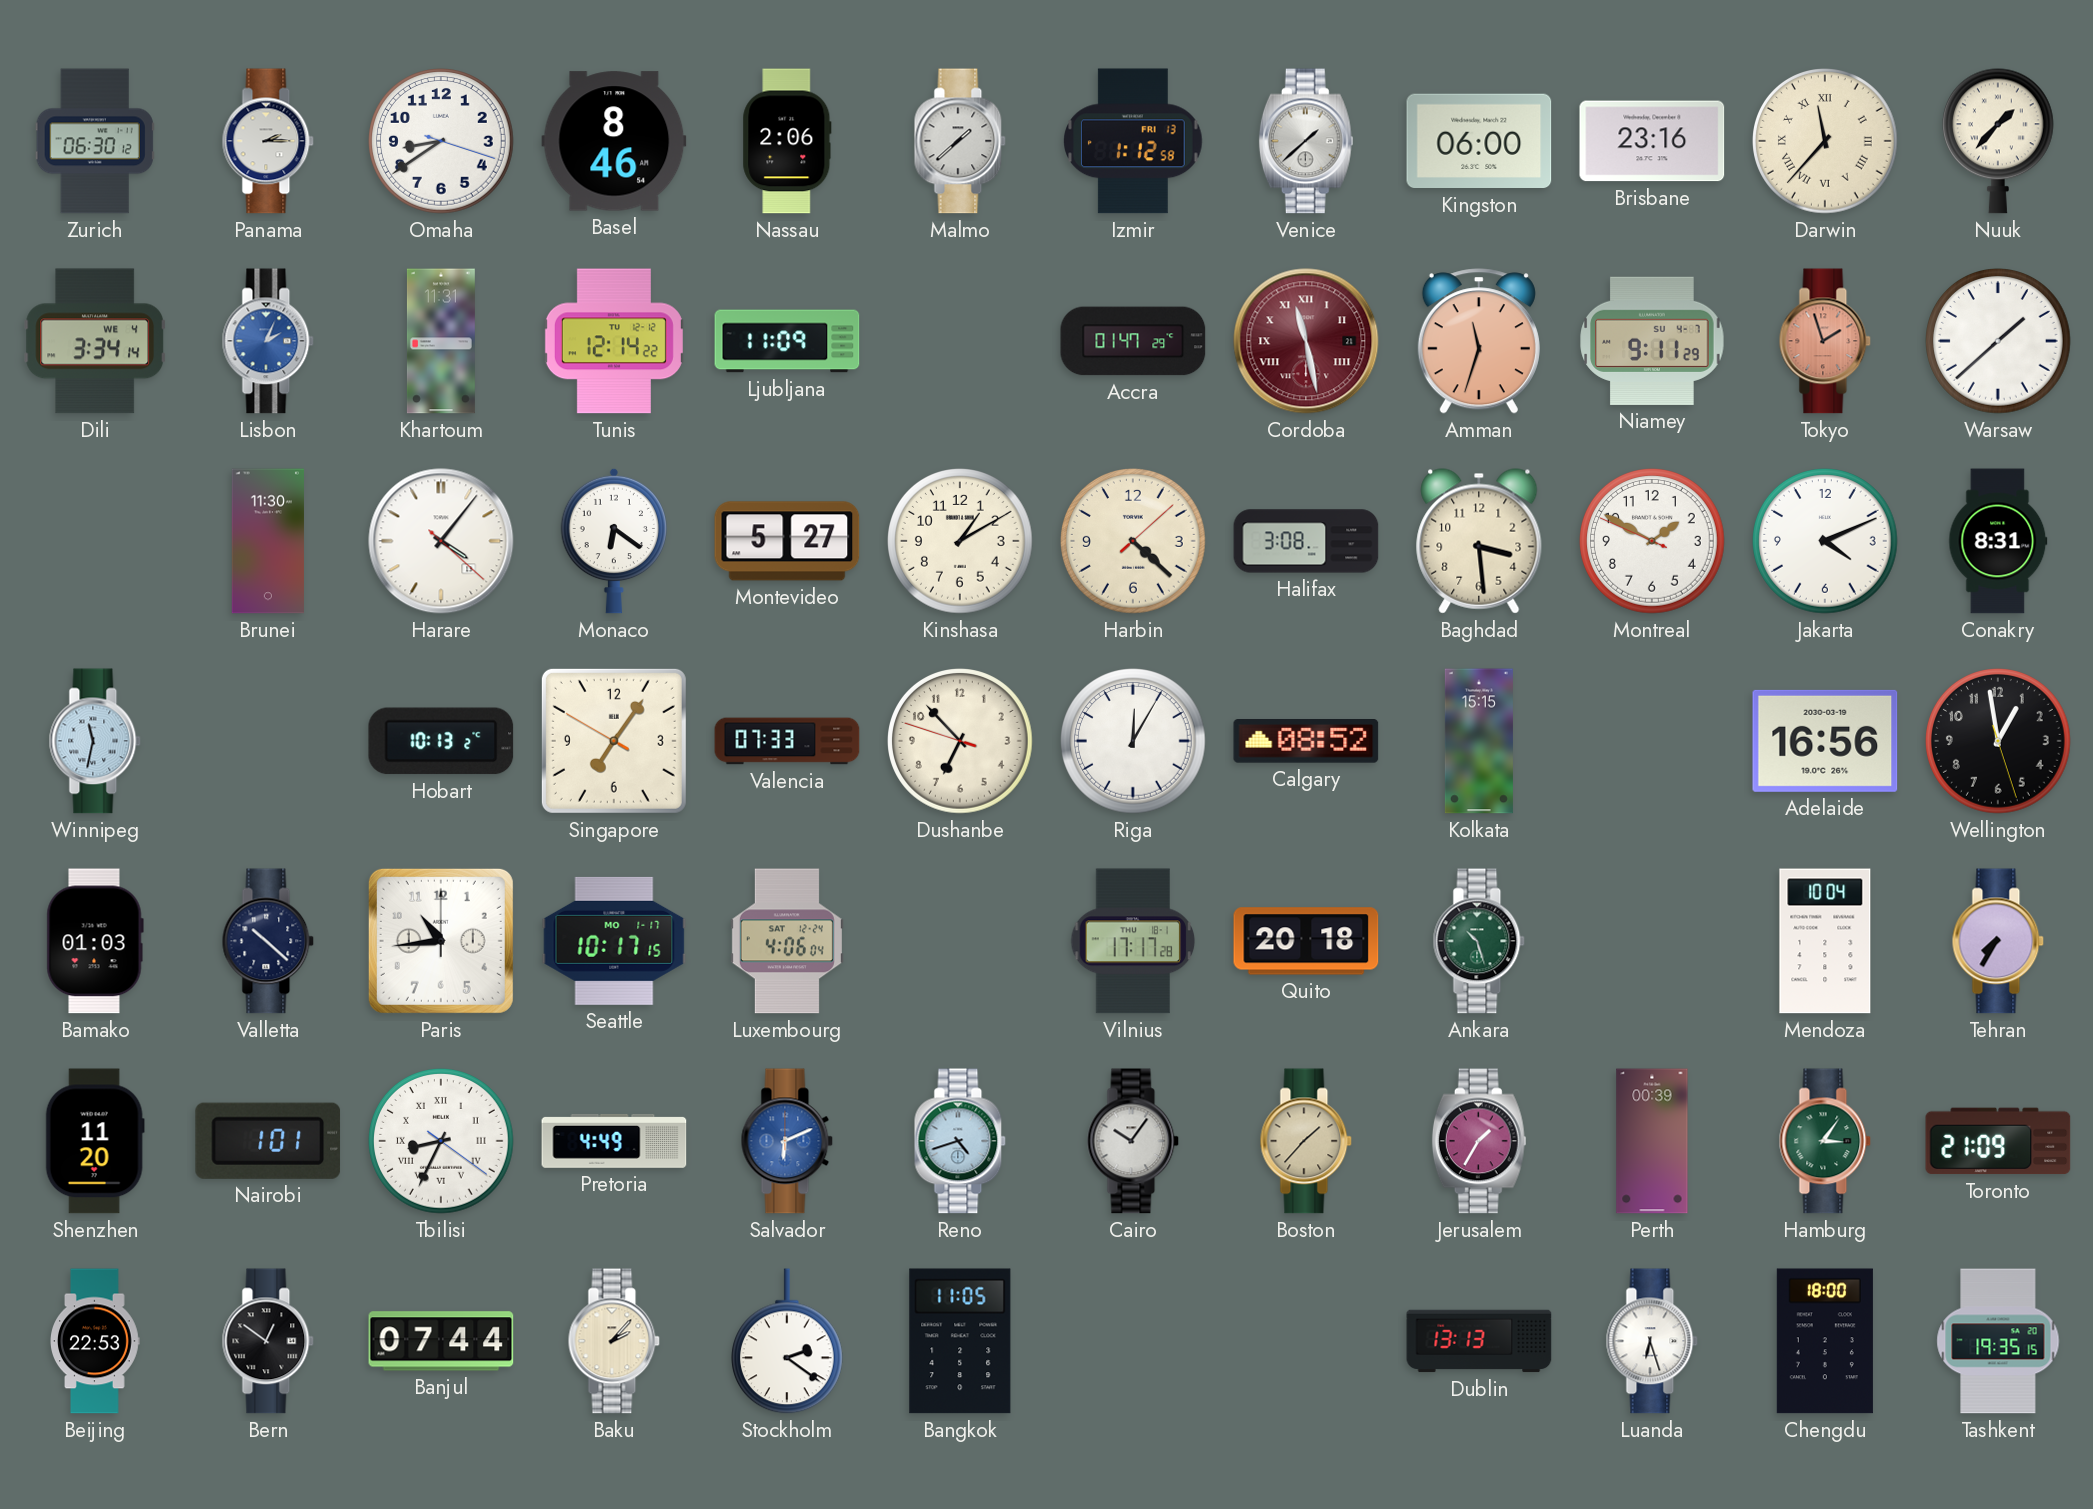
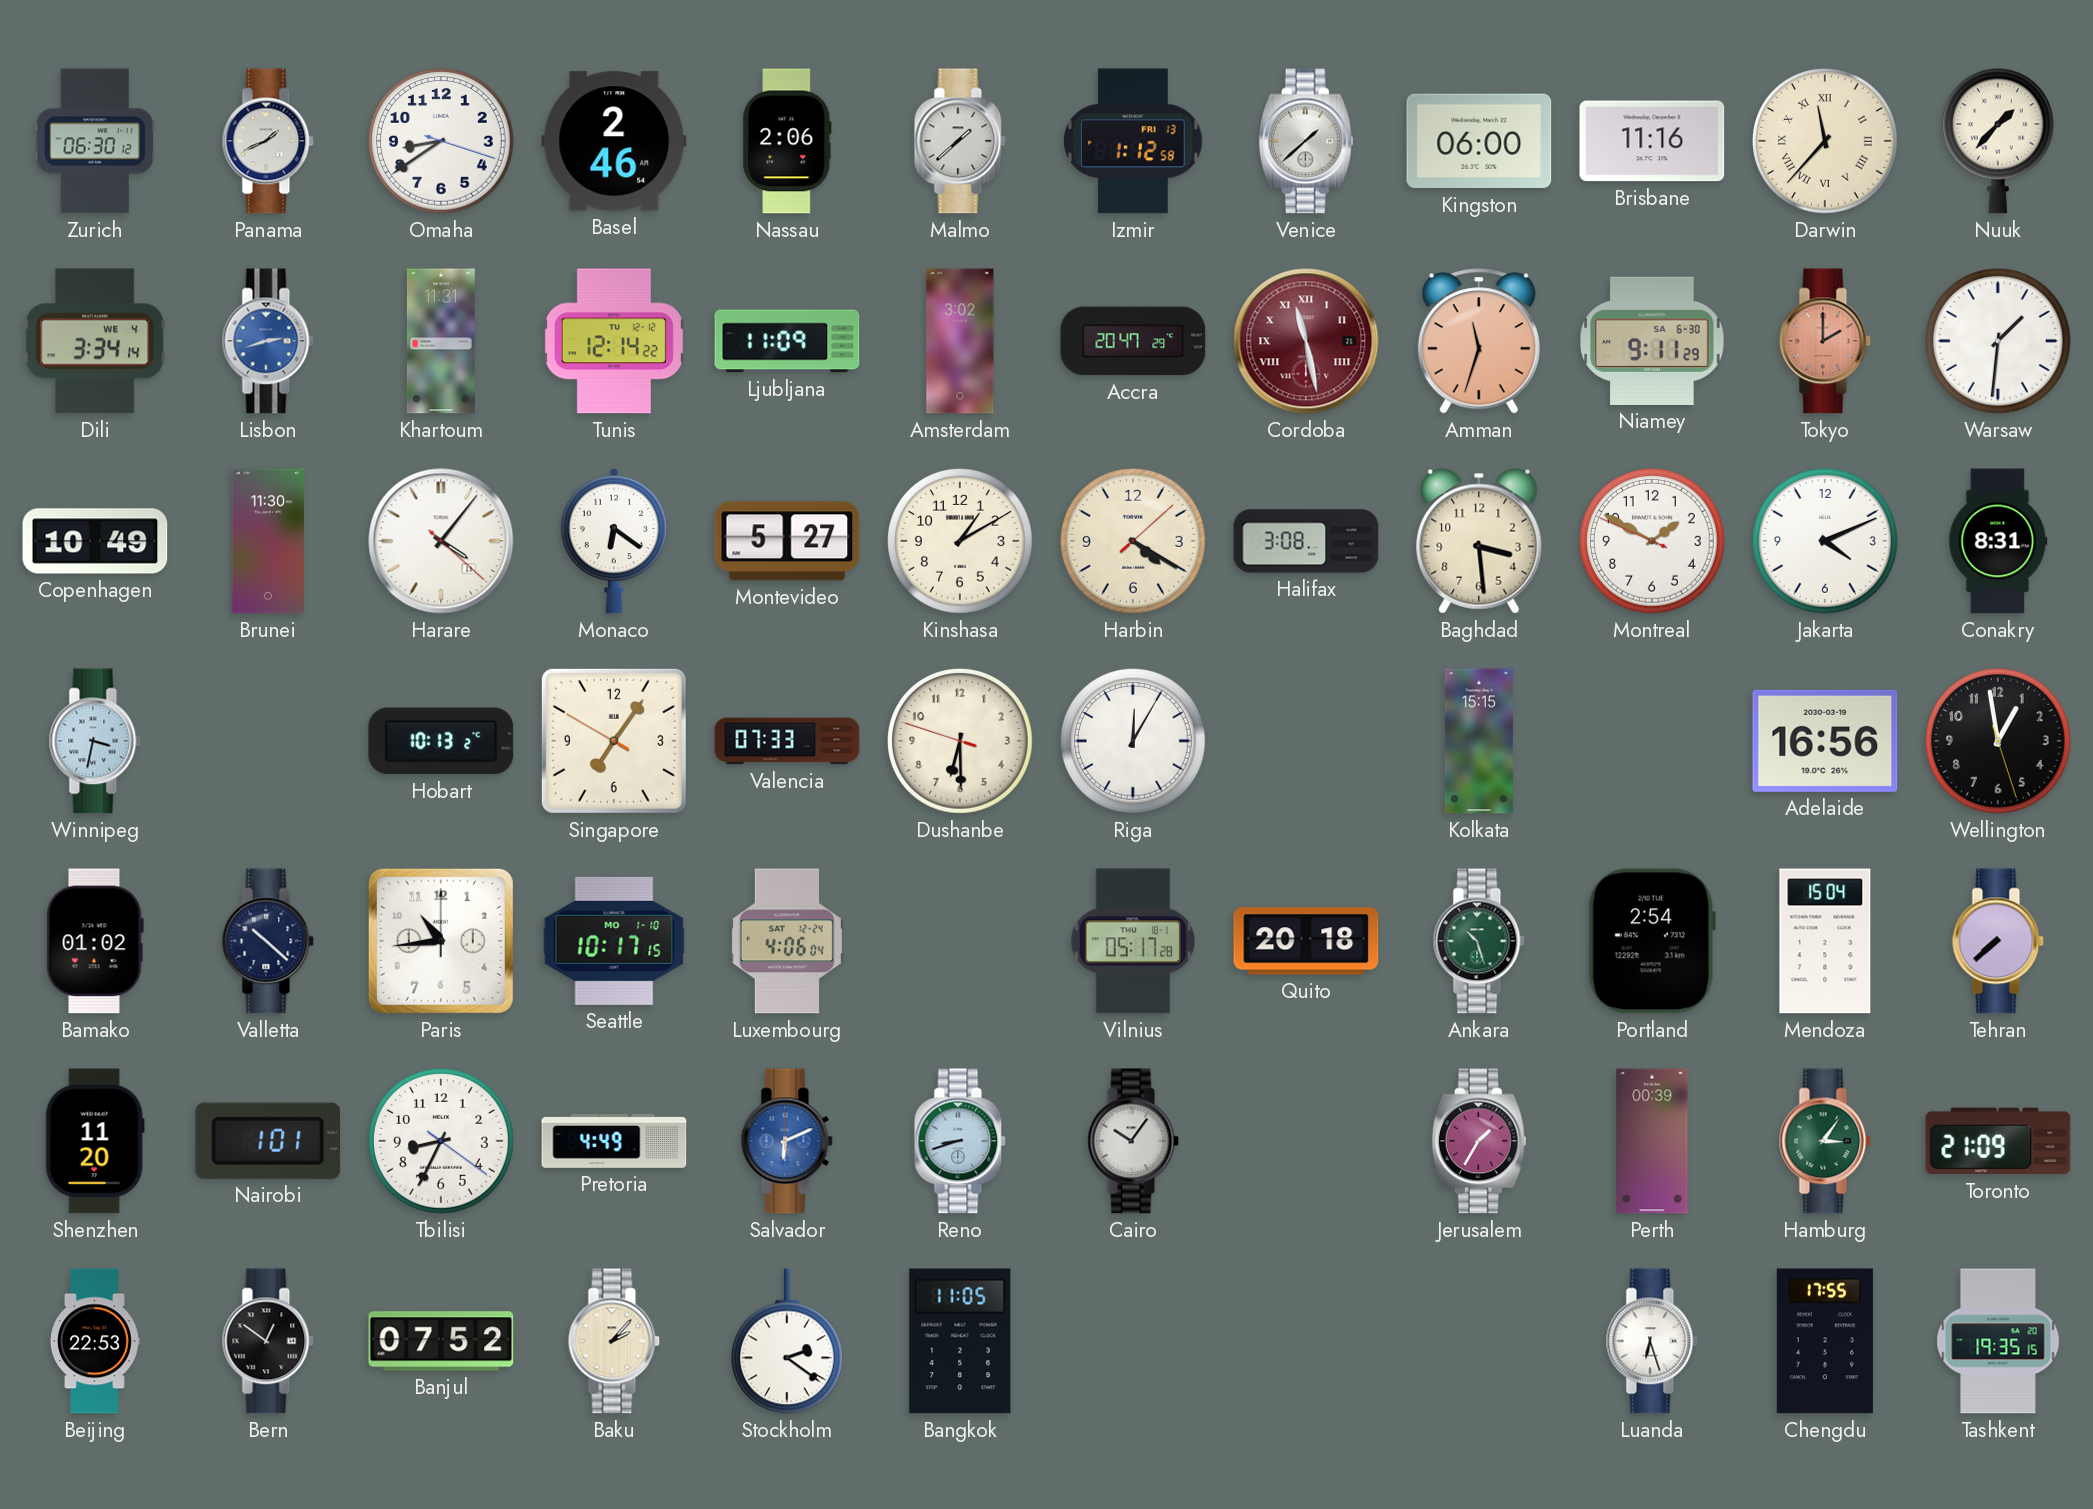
Panama: 2:15 -> 1:41
Basel: 8:46 -> 2:46
Brisbane: 23:16 -> 11:16
Lisbon: 2:04 -> 2:42
Amsterdam: none -> 3:02
Accra: 01:47 -> 20:47
Niamey date: SU 4-7 -> SA 6-30
Tokyo: 1:57 -> 2:00
Warsaw: 1:38 -> 1:31
Copenhagen: none -> 10:49
Harbin: 4:22 -> 4:20
Winnipeg: 11:32 -> 3:32
Dushanbe: 6:52 -> 6:29
Calgary: 08:52 -> none
Bamako: 01:03 -> 01:02
Seattle date: MO 1-17 -> MO 1-10
Vilnius: 17:17 -> 05:17
Portland: none -> 2:54
Mendoza: 10:04 -> 15:04
Tehran: 7:35 -> 7:38
Tbilisi numerals: Roman -> Arabic
Reno: 4:42 -> 8:42
Boston: 1:37 -> none
Banjul: 07:44 -> 07:52
Dublin: 13:13 -> none
Chengdu: 18:00 -> 17:55
